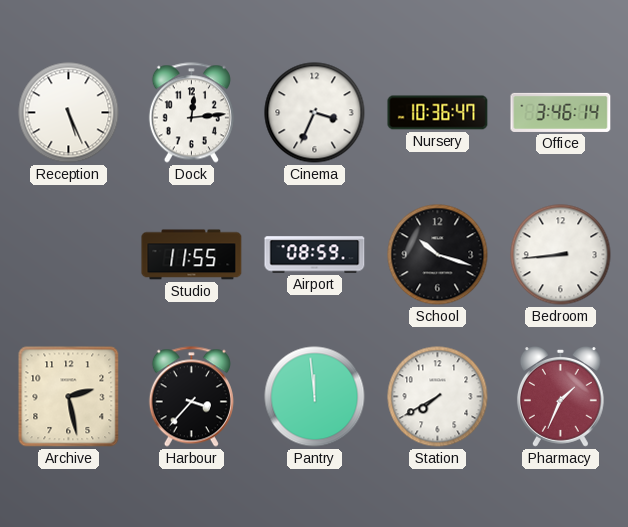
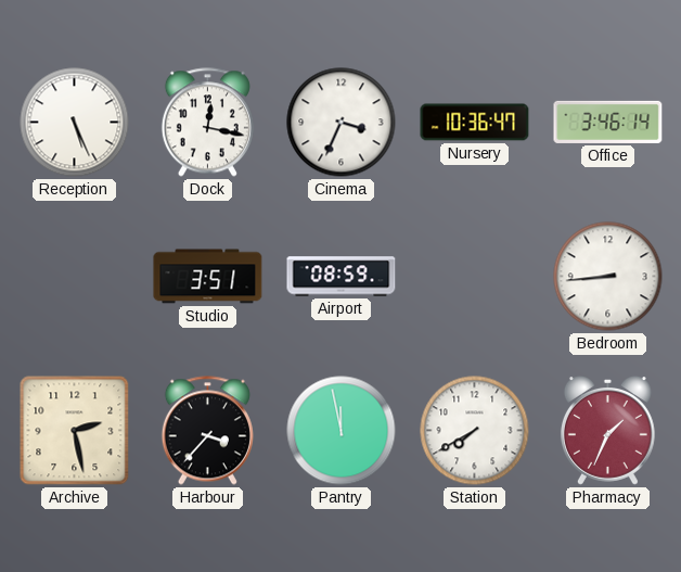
Dock: 12:14 -> 12:17
Studio: 11:55 -> 3:51
School: 10:18 -> none
Pantry: 11:59 -> 11:58
